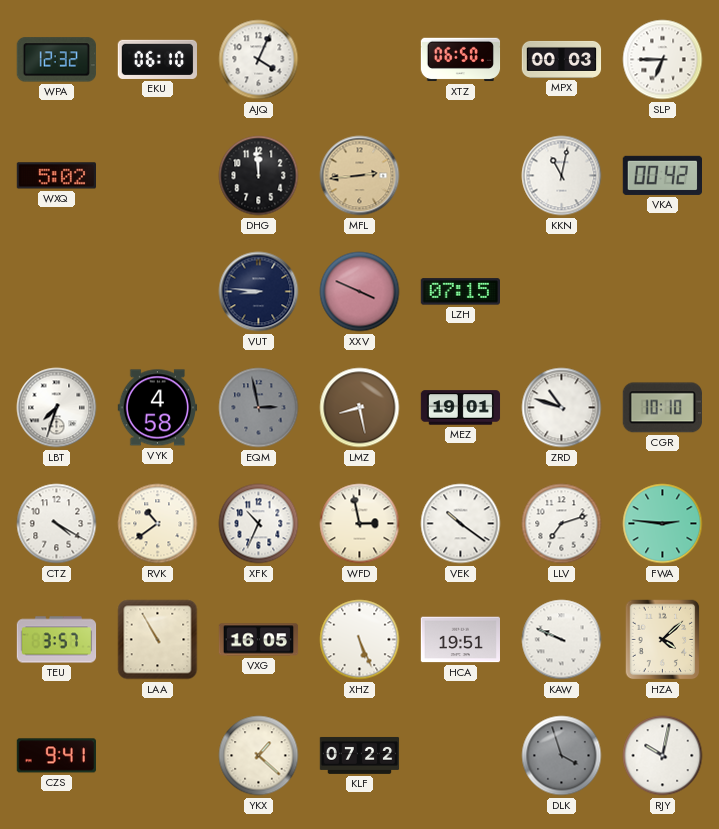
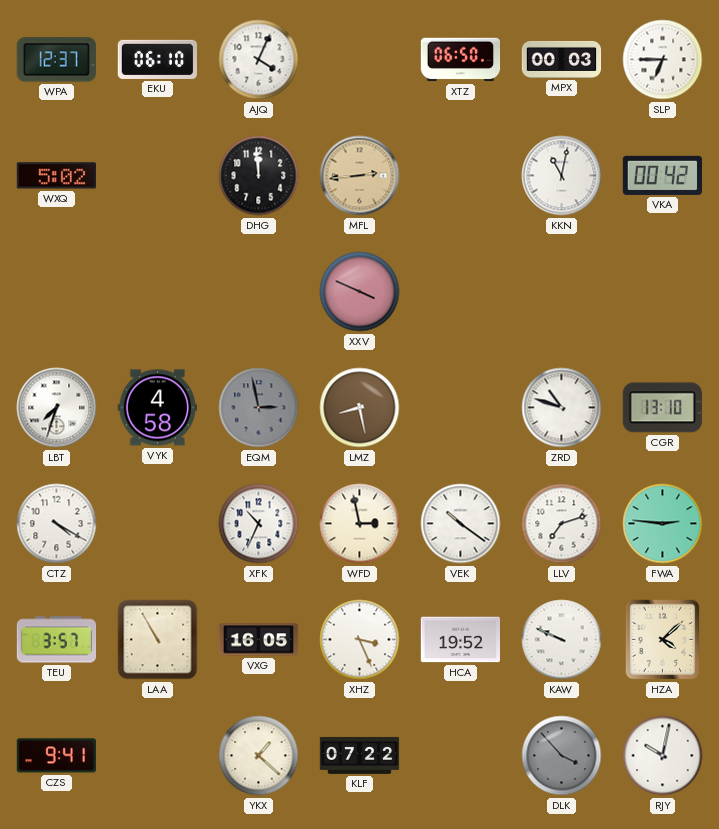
WPA: 12:32 -> 12:37
VUT: 8:46 -> none
LZH: 07:15 -> none
MEZ: 19:01 -> none
CGR: 10:10 -> 13:10
RVK: 10:39 -> none
XHZ: 5:26 -> 3:26
HCA: 19:51 -> 19:52
DLK: 3:57 -> 3:53
